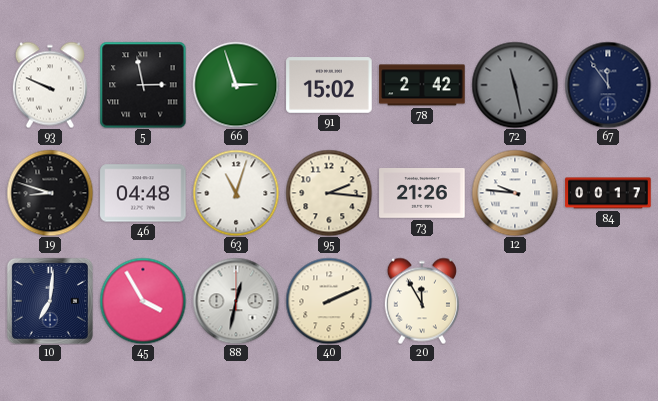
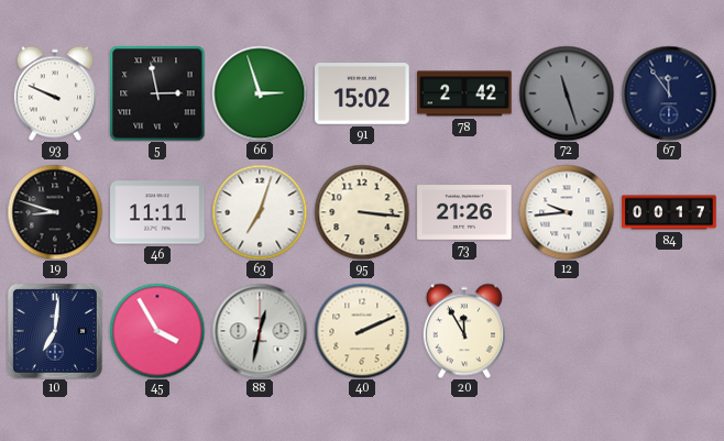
72: 11:28 -> 11:27
46: 04:48 -> 11:11
63: 11:03 -> 7:03
95: 2:16 -> 3:16
12: 9:46 -> 9:44
